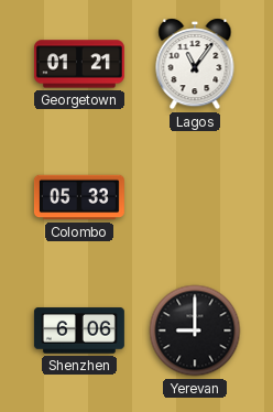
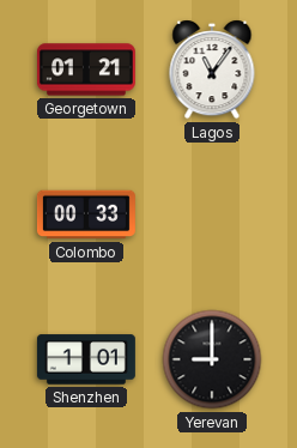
Colombo: 05:33 -> 00:33
Shenzhen: 6:06 -> 1:01
